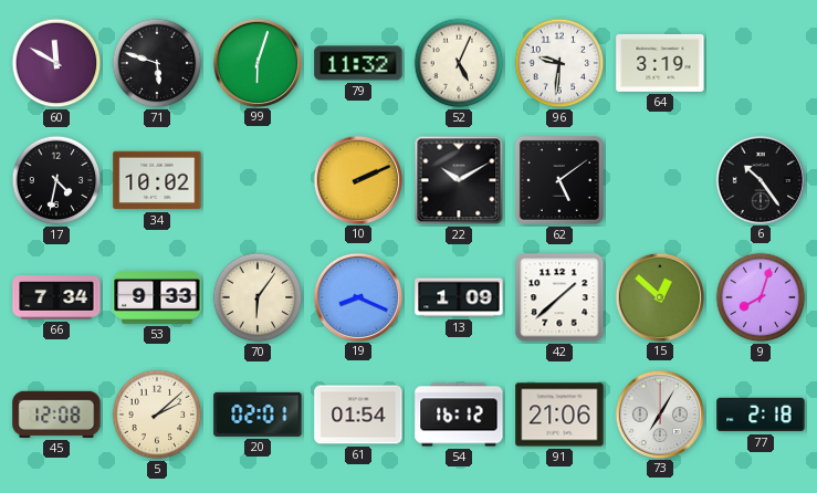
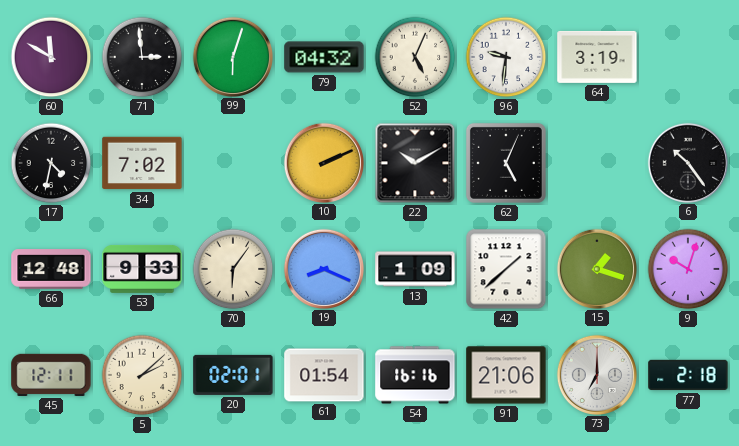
71: 5:48 -> 2:59
79: 11:32 -> 04:32
34: 10:02 -> 7:02
62: 5:09 -> 5:04
66: 7:34 -> 12:48
15: 12:52 -> 1:18
9: 8:03 -> 10:03
45: 12:08 -> 12:11
54: 16:12 -> 16:16
73: 7:05 -> 7:00
